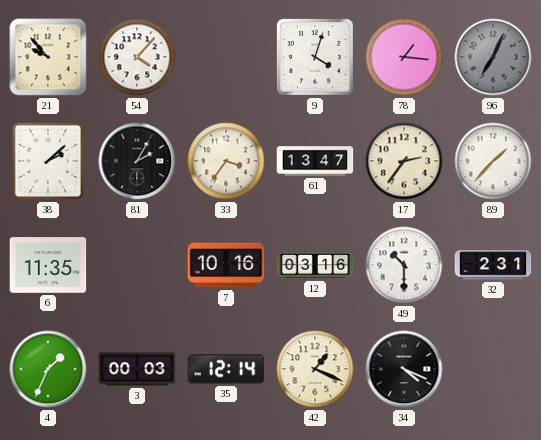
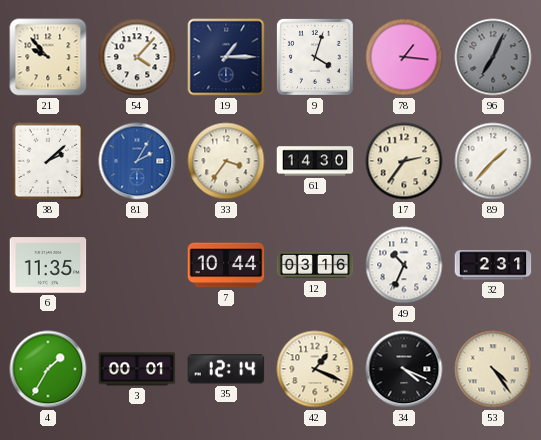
19: none -> 1:15
81 dial: black -> blue
61: 13:47 -> 14:30
7: 10:16 -> 10:44
49: 10:30 -> 10:34
4: 1:34 -> 1:35
3: 00:03 -> 00:01
53: none -> 4:24
